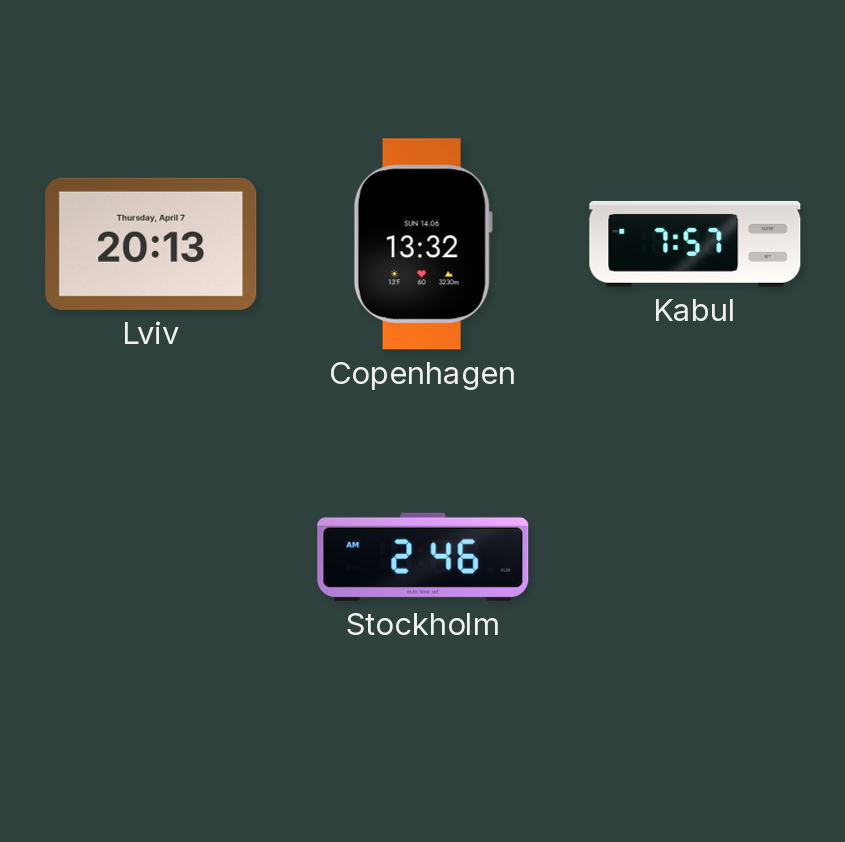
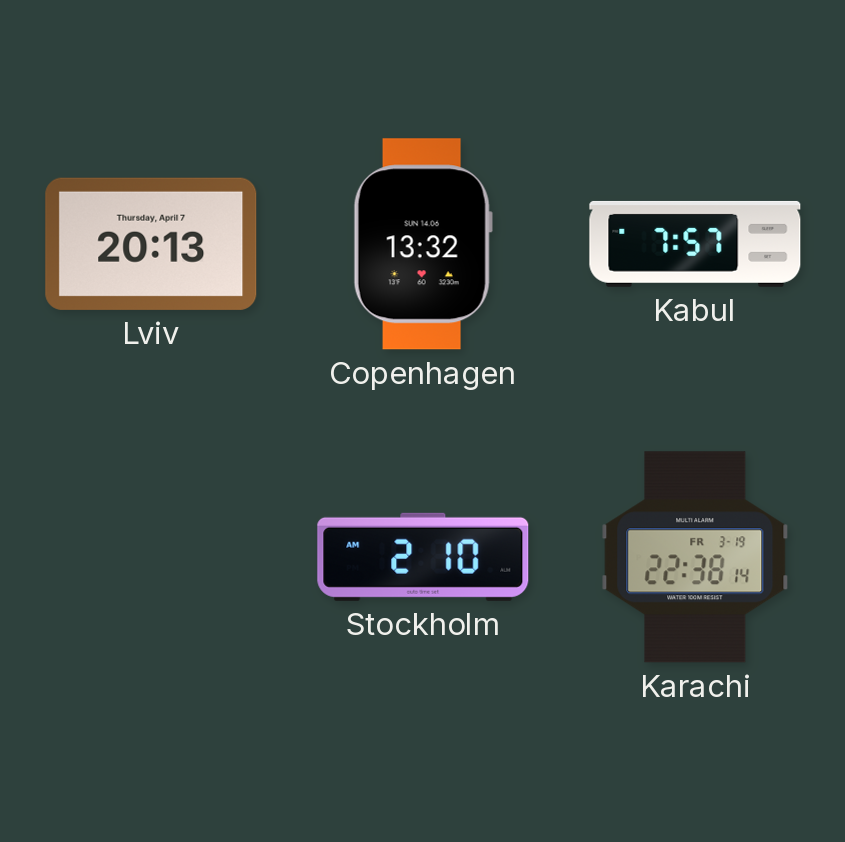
Stockholm: 2:46 -> 2:10
Karachi: none -> 22:38
